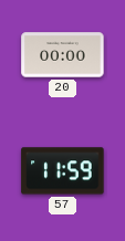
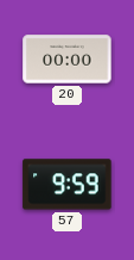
57: 11:59 -> 9:59
